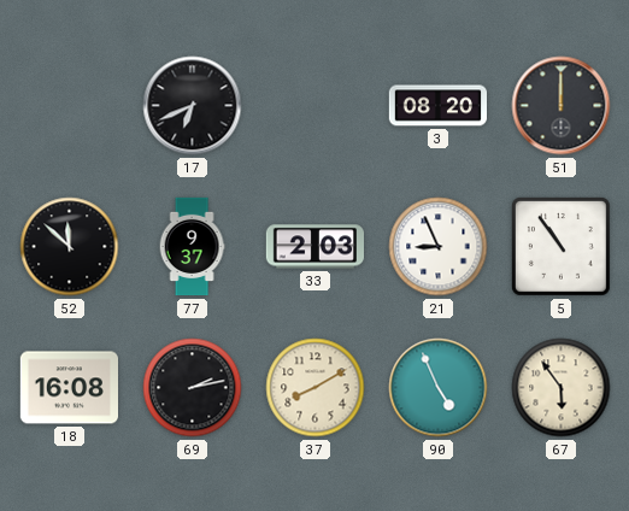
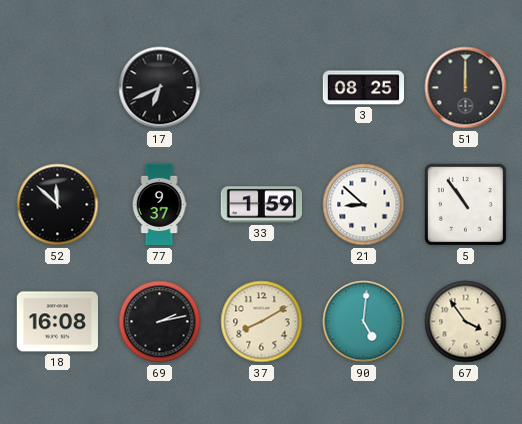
3: 08:20 -> 08:25
33: 2:03 -> 1:59
21: 8:56 -> 8:52
90: 4:56 -> 5:01
67: 5:54 -> 3:54
